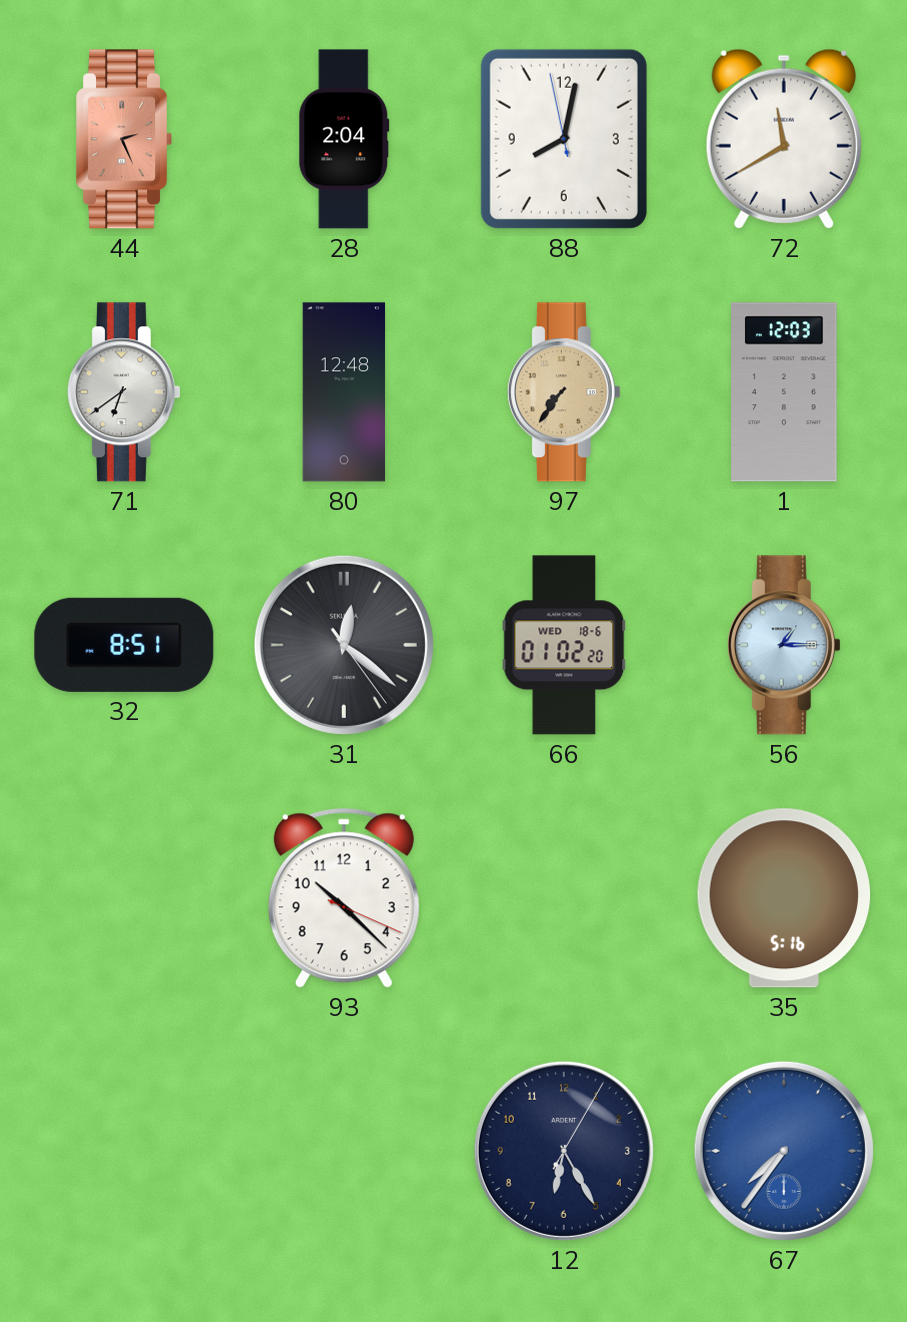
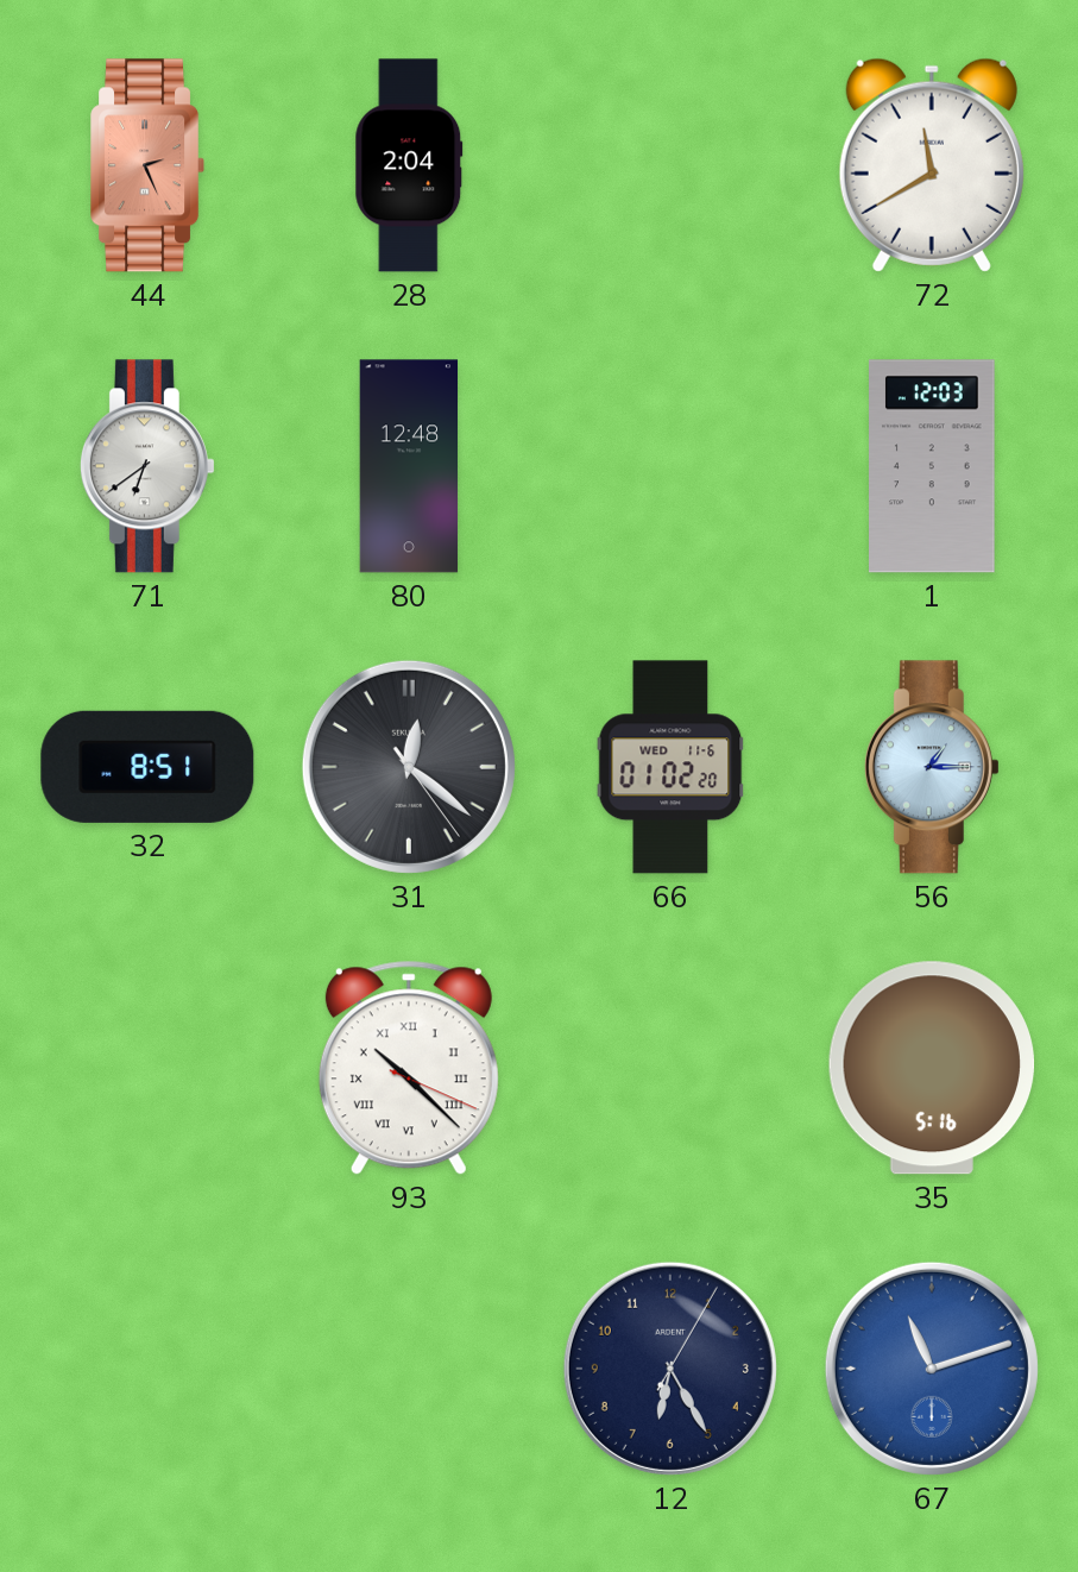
88: 8:01 -> none
97: 7:36 -> none
66 date: WED 18-6 -> WED 11-6
93 numerals: Arabic -> Roman
67: 7:36 -> 11:12
